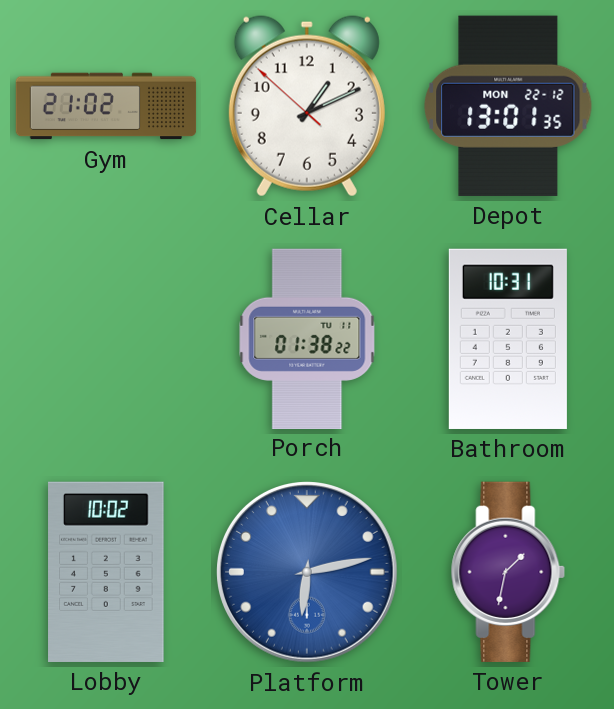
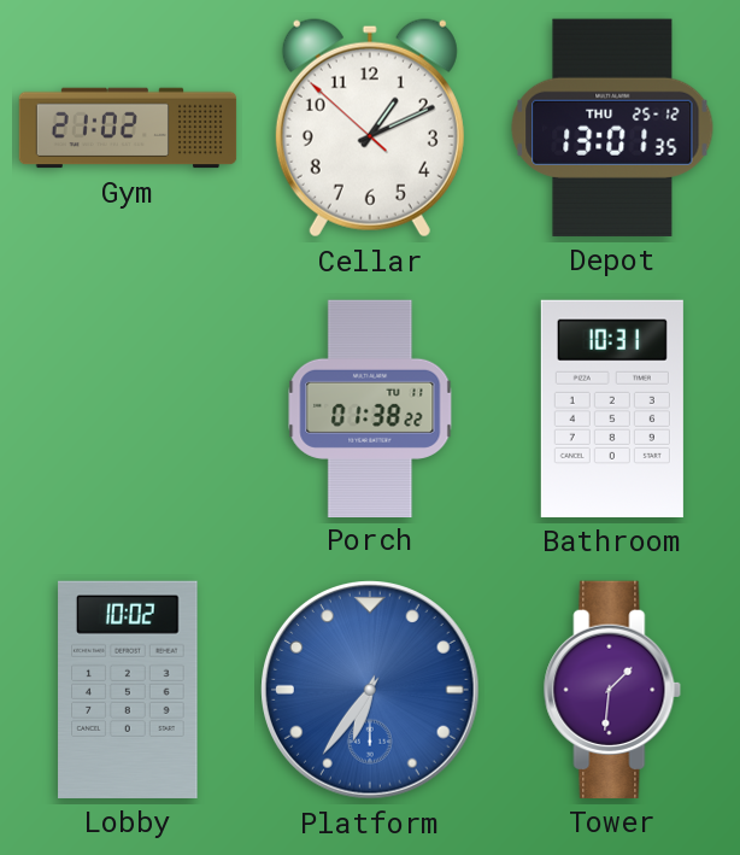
Depot date: MON 22-12 -> THU 25-12
Platform: 6:13 -> 6:36
Tower: 1:32 -> 1:31
